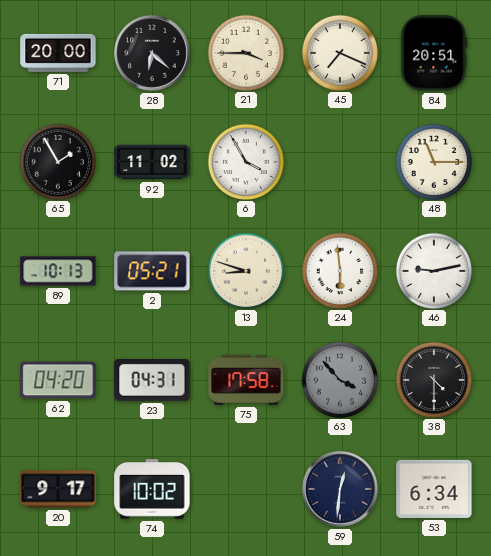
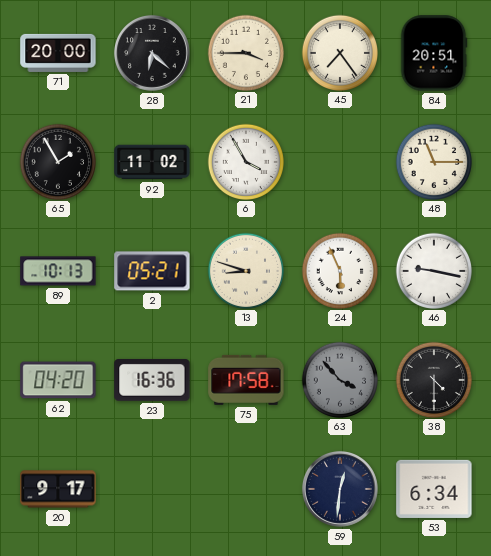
45: 7:19 -> 7:24
24: 5:59 -> 5:56
46: 9:13 -> 9:17
23: 04:31 -> 16:36
74: 10:02 -> none
